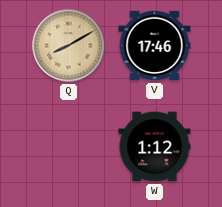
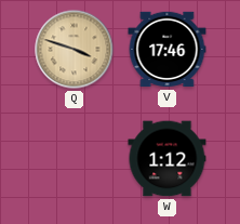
Q: 8:10 -> 3:48
